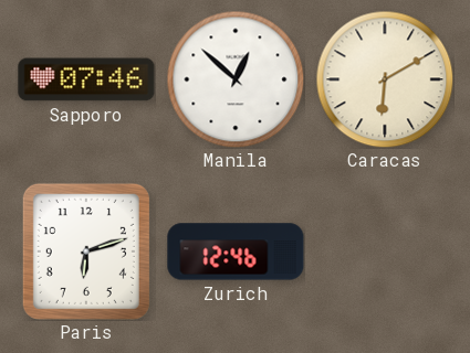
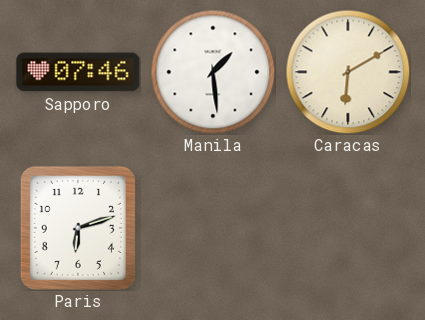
Manila: 12:52 -> 1:29
Zurich: 12:46 -> none
